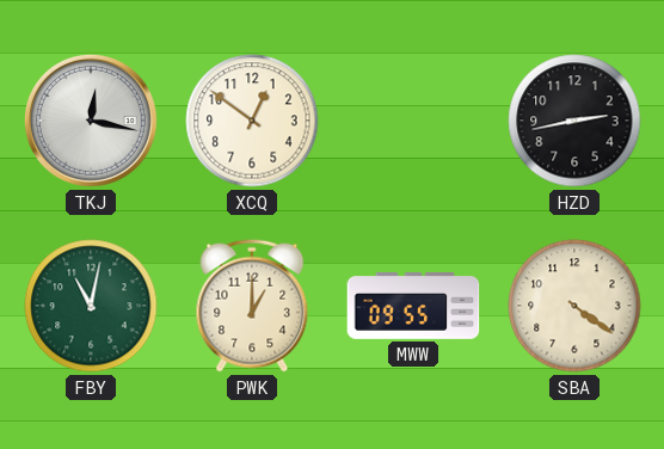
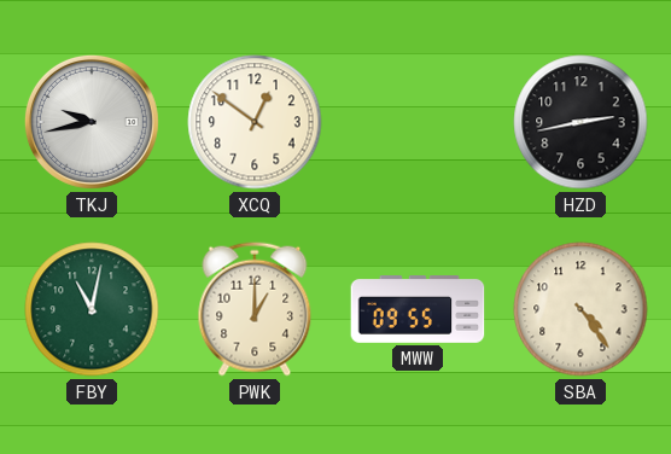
TKJ: 12:17 -> 9:43
SBA: 4:21 -> 4:24
